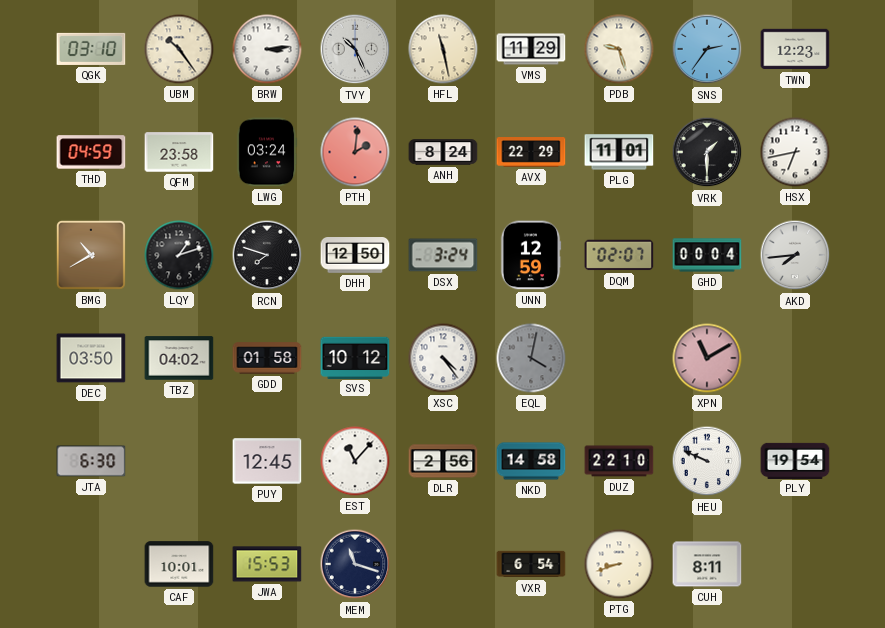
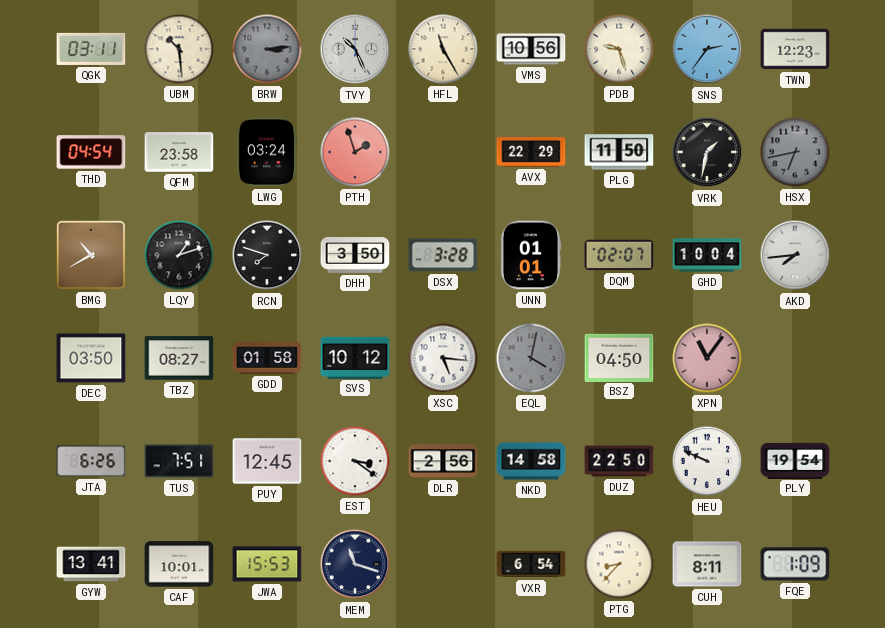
QGK: 03:10 -> 03:11
UBM: 10:24 -> 10:29
BRW dial: white -> grey
HFL: 11:28 -> 11:25
VMS: 11:29 -> 10:56
THD: 04:59 -> 04:54
PTH: 2:01 -> 1:57
ANH: 8:24 -> none
PLG: 11:01 -> 11:50
VRK: 1:30 -> 1:32
HSX dial: white -> grey
DHH: 12:50 -> 3:50
DSX: 3:24 -> 3:28
UNN: 12:59 -> 01:01
GHD: 00:04 -> 10:04
TBZ: 04:02 -> 08:27
XSC: 4:24 -> 5:16
BSZ: none -> 04:50
XPN: 11:10 -> 11:06
JTA: 6:30 -> 6:26
TUS: none -> 7:51
EST: 11:07 -> 3:21
DUZ: 22:10 -> 22:50
GYW: none -> 13:41
PTG: 8:42 -> 8:37
FQE: none -> 1:09
